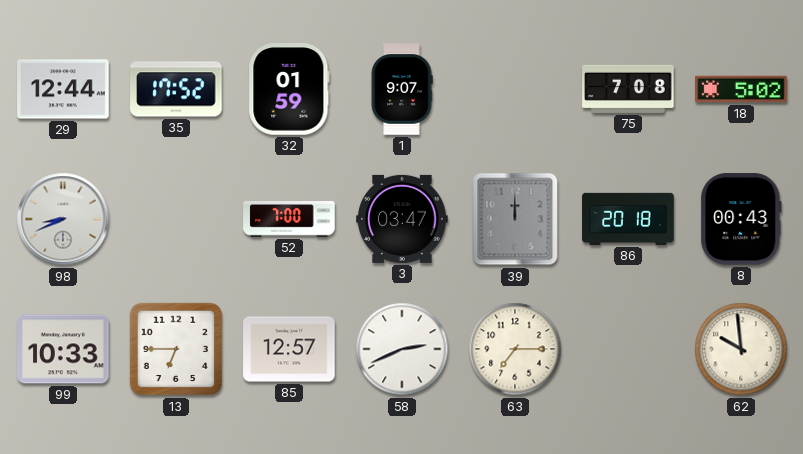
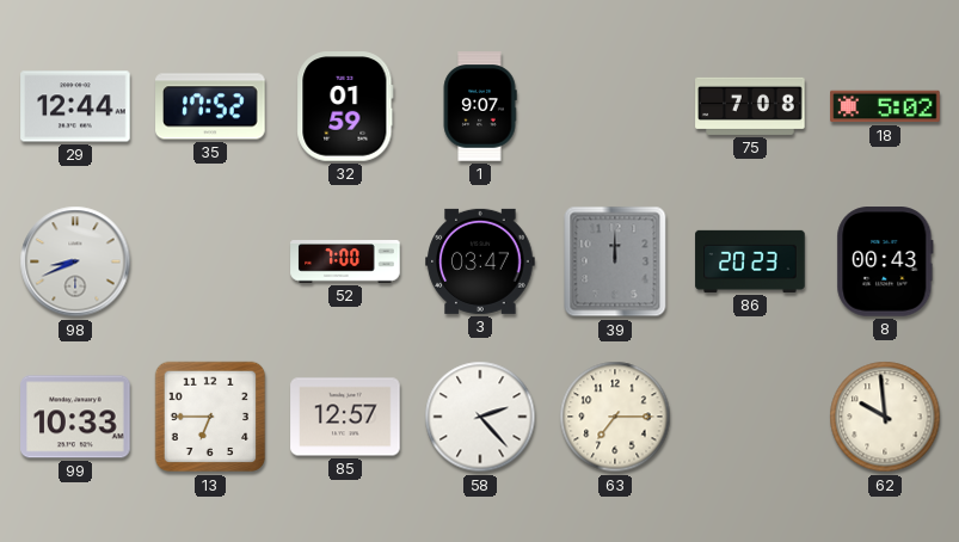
86: 20:18 -> 20:23
58: 2:41 -> 2:23
